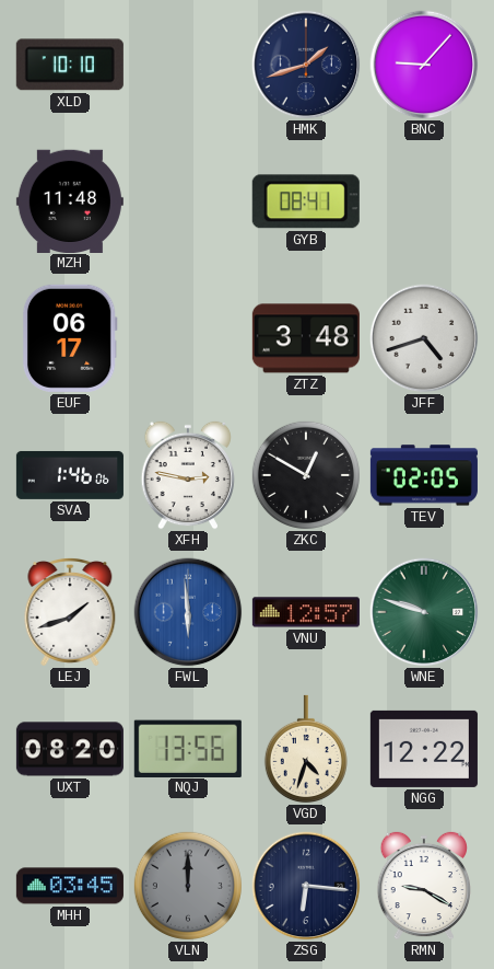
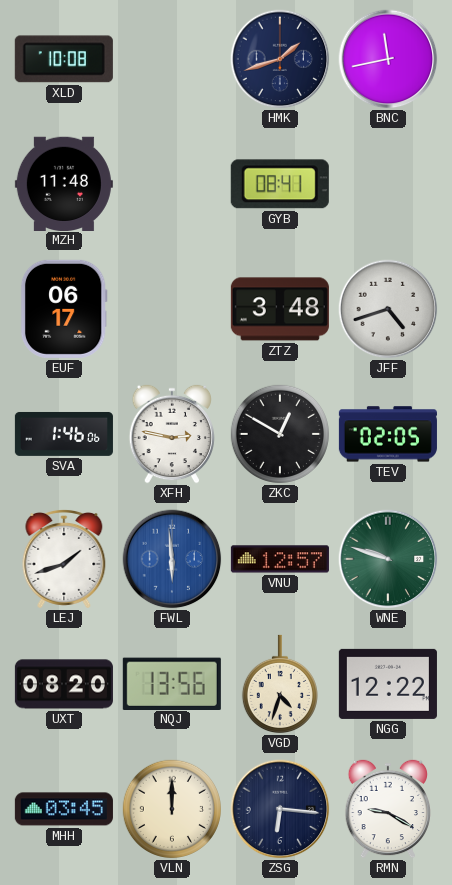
XLD: 10:10 -> 10:08
BNC: 9:07 -> 11:43
VLN dial: grey -> cream
